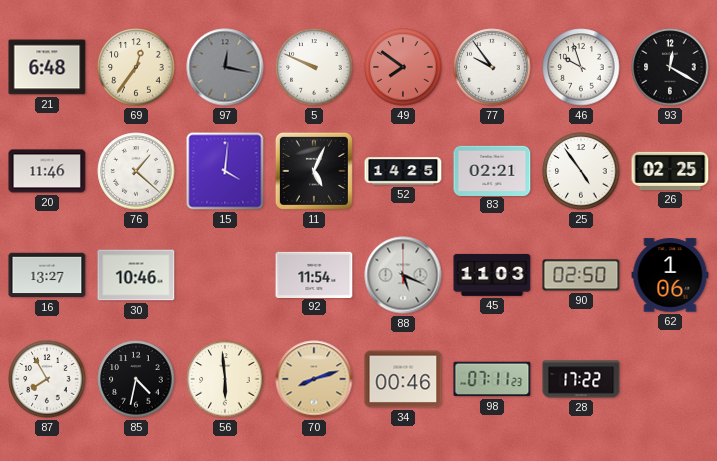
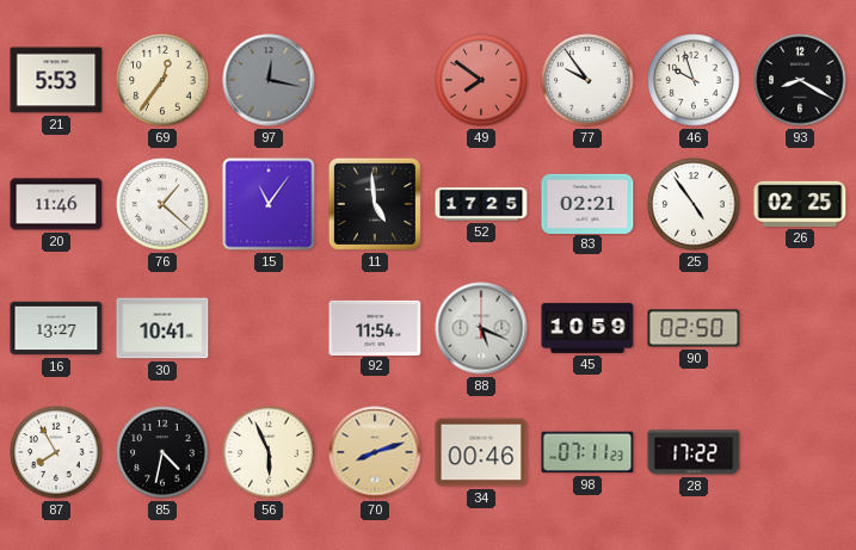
21: 6:48 -> 5:53
5: 9:49 -> none
93: 12:20 -> 8:20
15: 4:01 -> 11:06
11: 5:04 -> 4:59
52: 14:25 -> 17:25
30: 10:46 -> 10:41
45: 11:03 -> 10:59
62: 1:06 -> none
56: 5:59 -> 5:56
